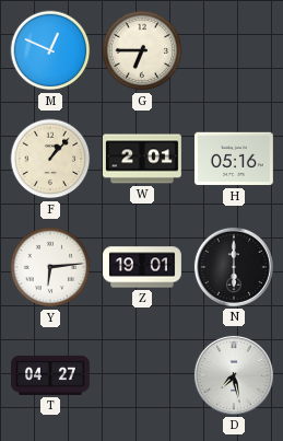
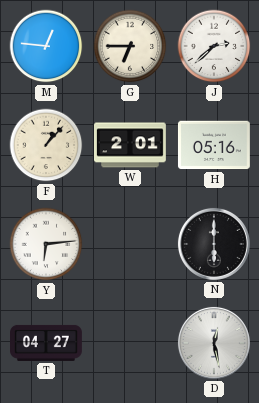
M: 12:49 -> 12:46
J: none -> 2:38
Z: 19:01 -> none
D: 7:28 -> 12:28
